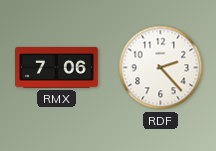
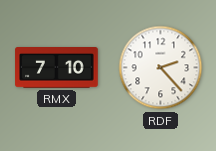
RMX: 7:06 -> 7:10
